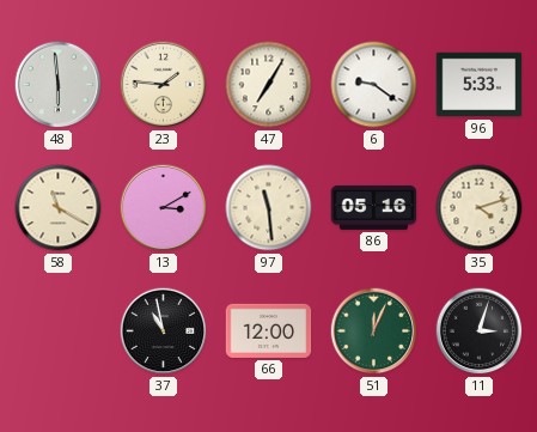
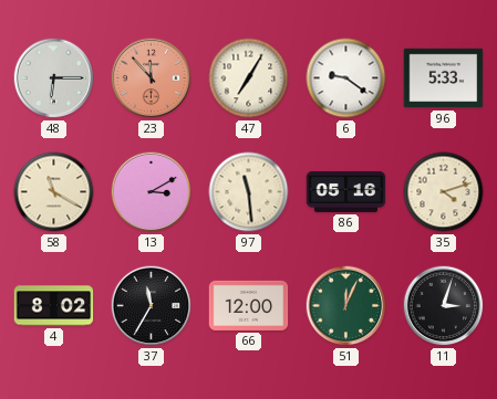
48: 5:59 -> 6:15
23: 1:46 -> 11:53
23 dial: cream -> salmon
4: none -> 8:02
37: 10:58 -> 11:35
